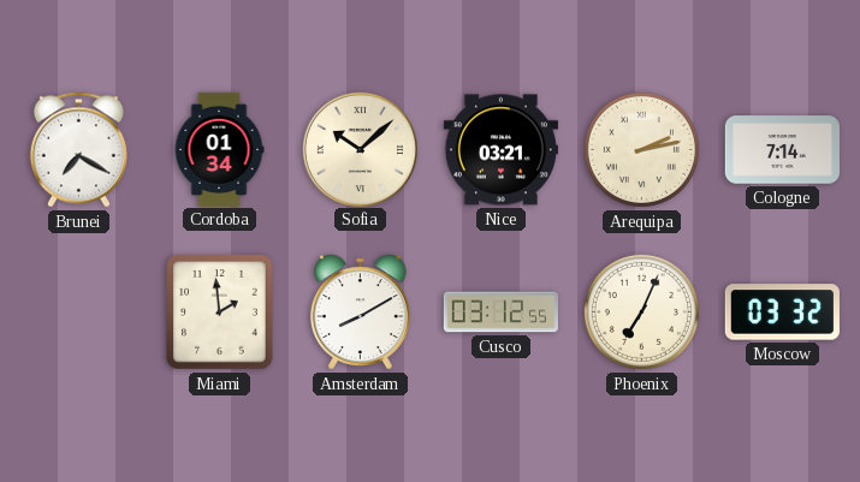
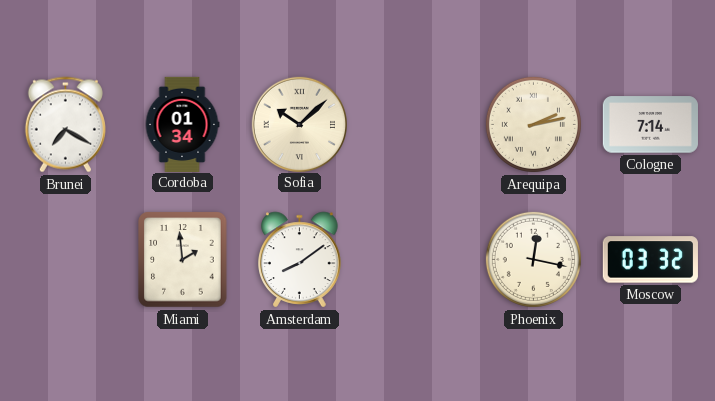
Nice: 03:21 -> none
Amsterdam: 8:10 -> 8:09
Cusco: 03:12 -> none
Phoenix: 7:04 -> 12:17
